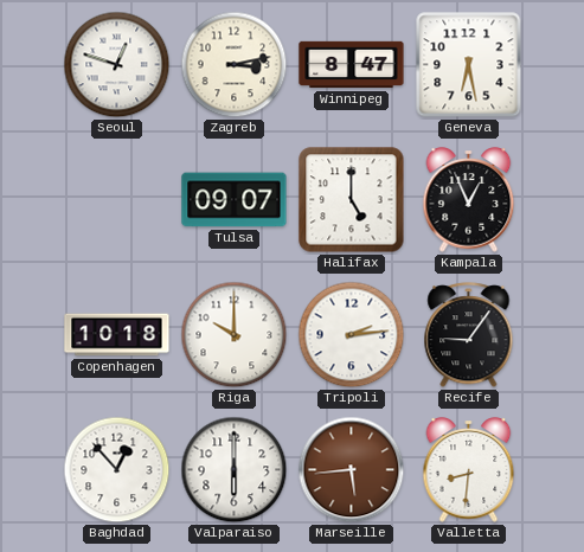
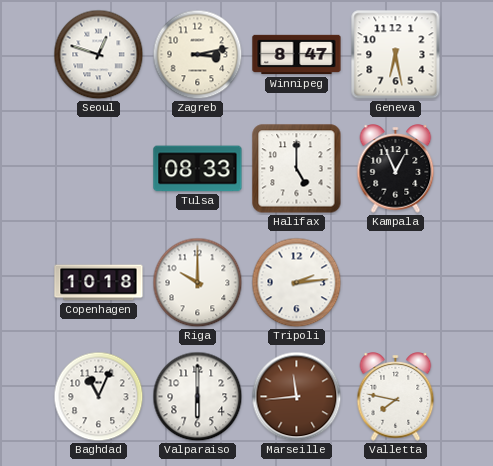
Tulsa: 09:07 -> 08:33
Recife: 9:06 -> none
Baghdad: 12:53 -> 11:04
Marseille: 5:44 -> 11:44
Valletta: 8:31 -> 7:47
